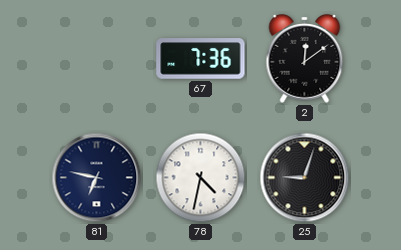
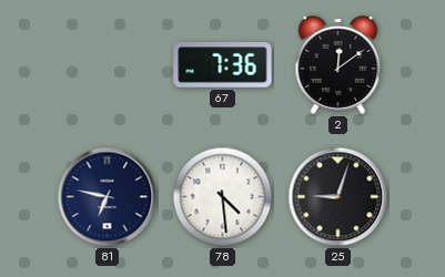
78: 4:32 -> 4:29
